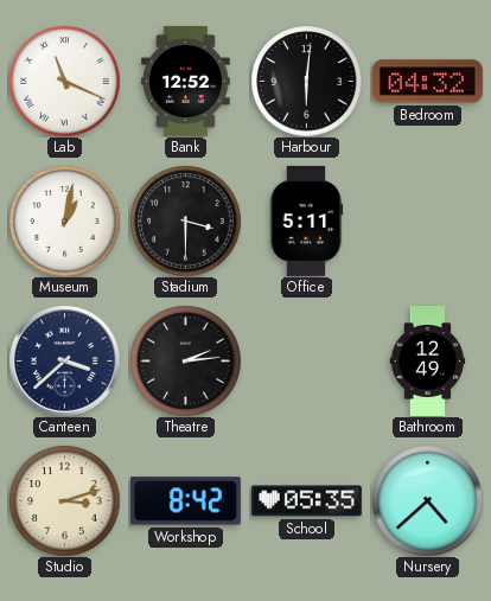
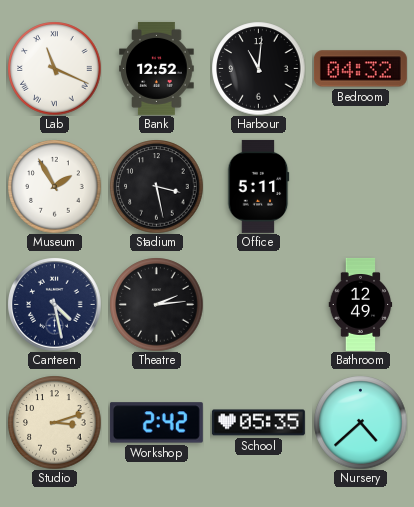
Harbour: 6:01 -> 11:01
Museum: 1:02 -> 1:55
Stadium: 3:30 -> 3:28
Canteen: 3:38 -> 4:28
Workshop: 8:42 -> 2:42
